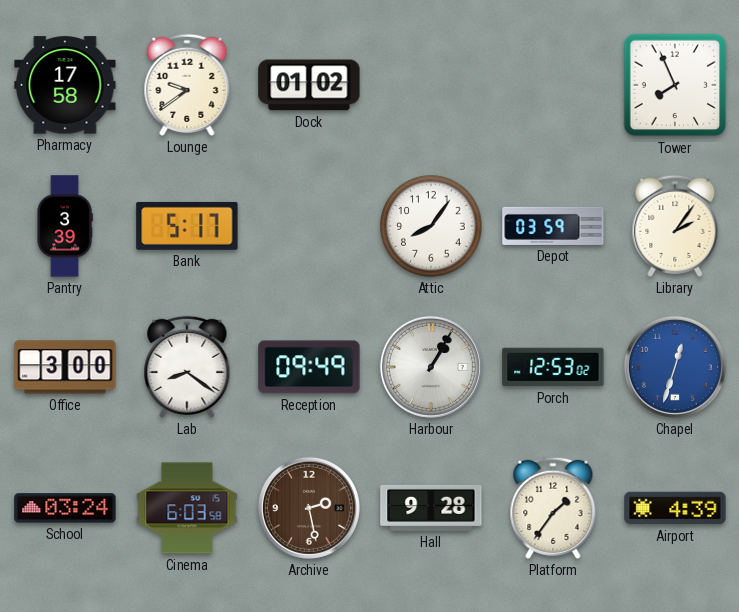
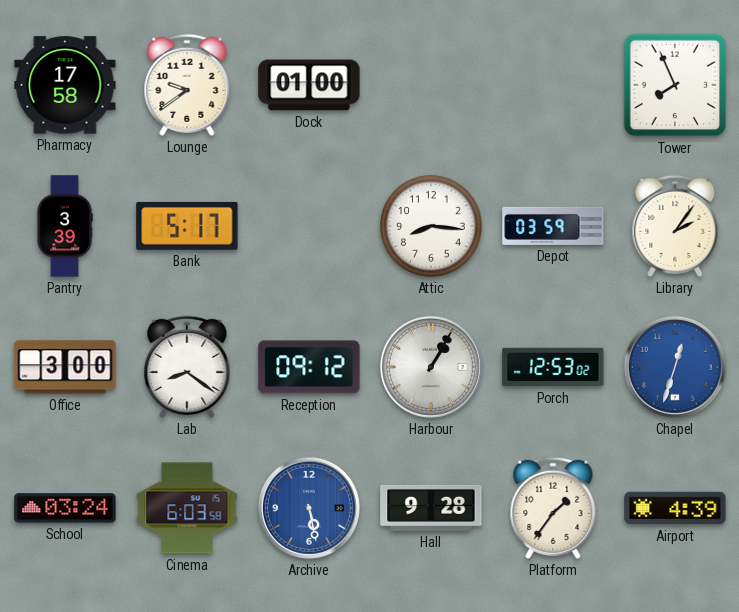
Dock: 01:02 -> 01:00
Attic: 8:06 -> 8:16
Reception: 09:49 -> 09:12
Archive: 2:28 -> 5:28
Archive dial: brown -> blue
